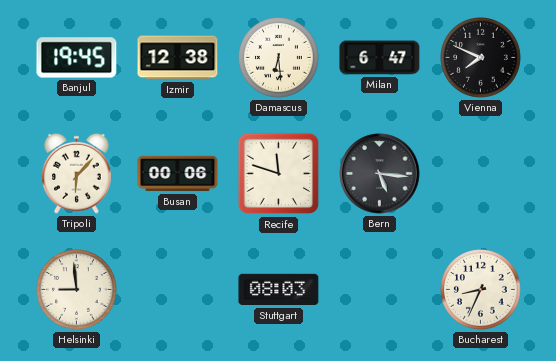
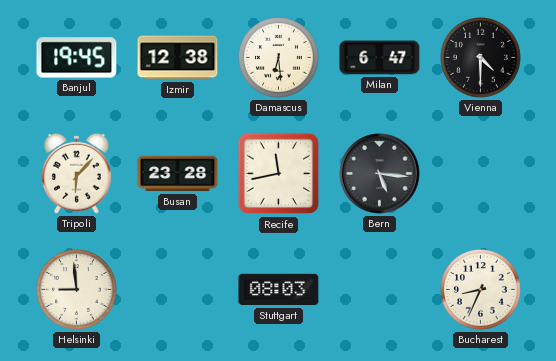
Vienna: 7:49 -> 4:30
Busan: 00:06 -> 23:28
Recife: 11:48 -> 11:43
